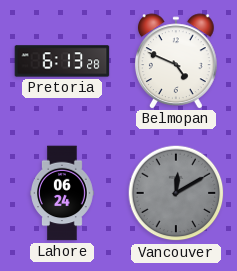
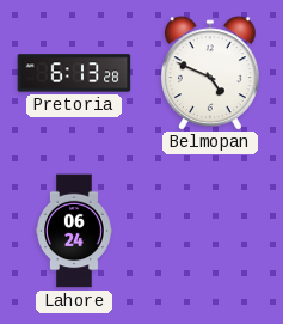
Vancouver: 12:10 -> none
